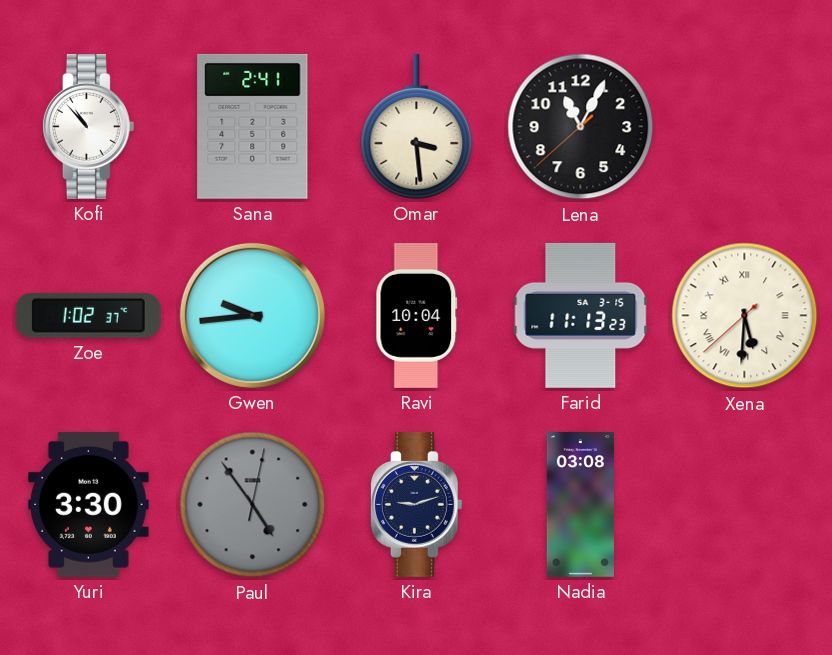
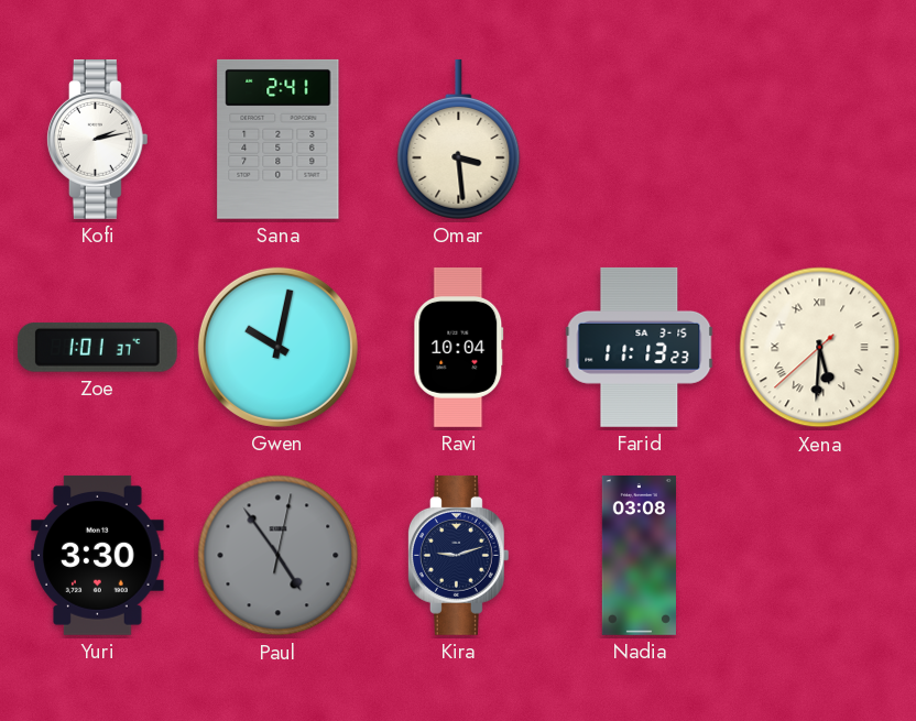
Kofi: 10:53 -> 2:13
Lena: 11:04 -> none
Zoe: 1:02 -> 1:01
Gwen: 9:44 -> 10:02
